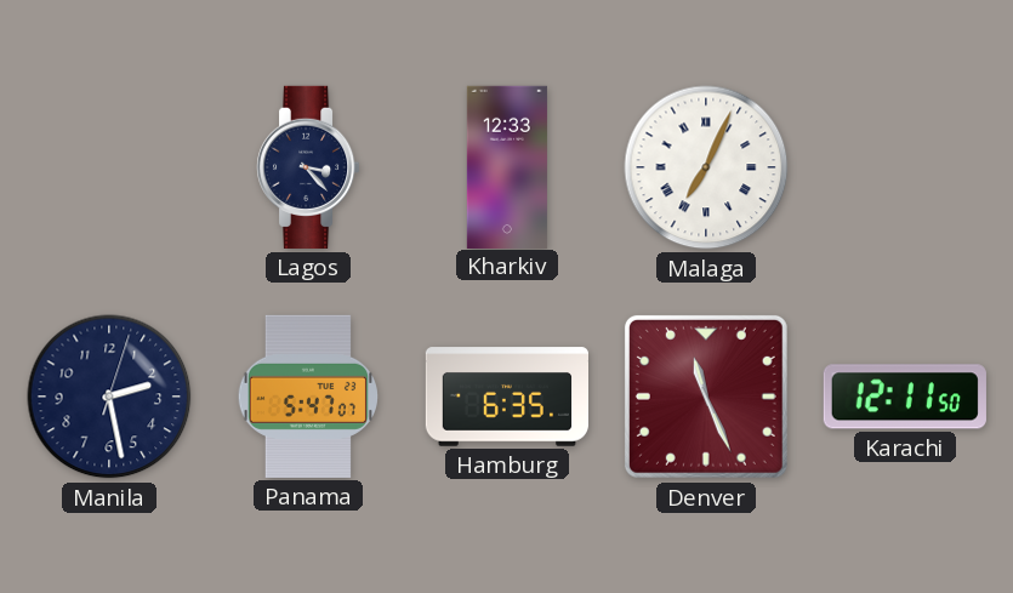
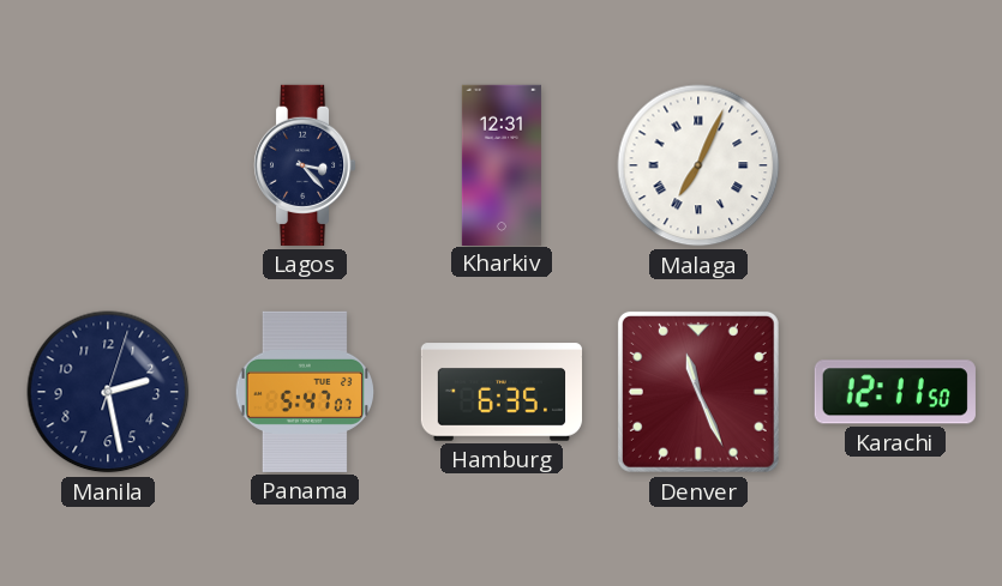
Kharkiv: 12:33 -> 12:31
